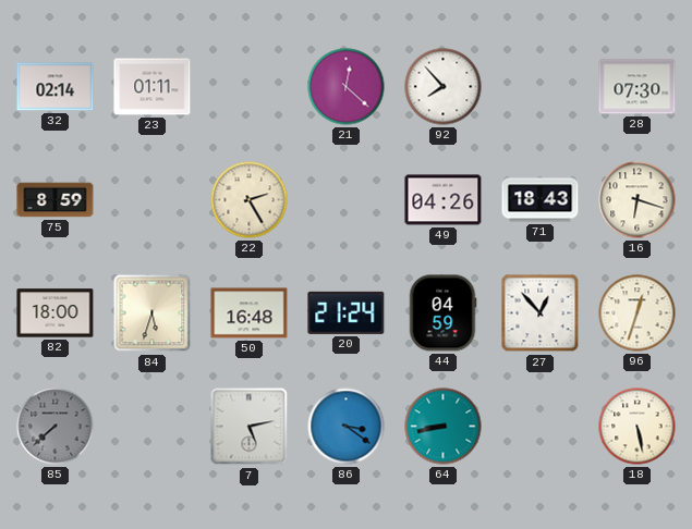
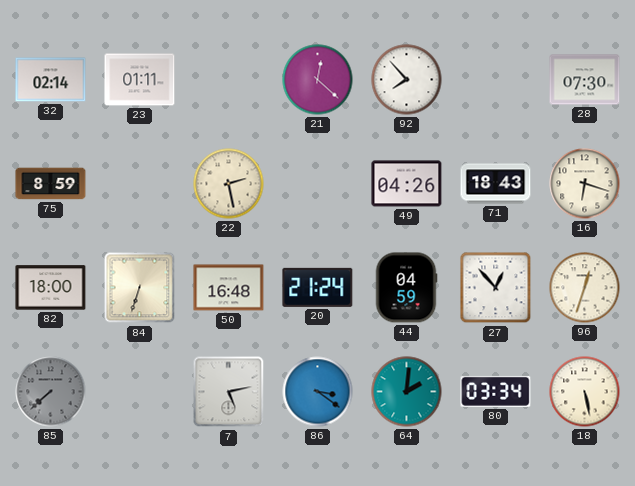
22: 2:25 -> 2:28
84: 5:33 -> 6:33
64: 8:43 -> 2:01
80: none -> 03:34
